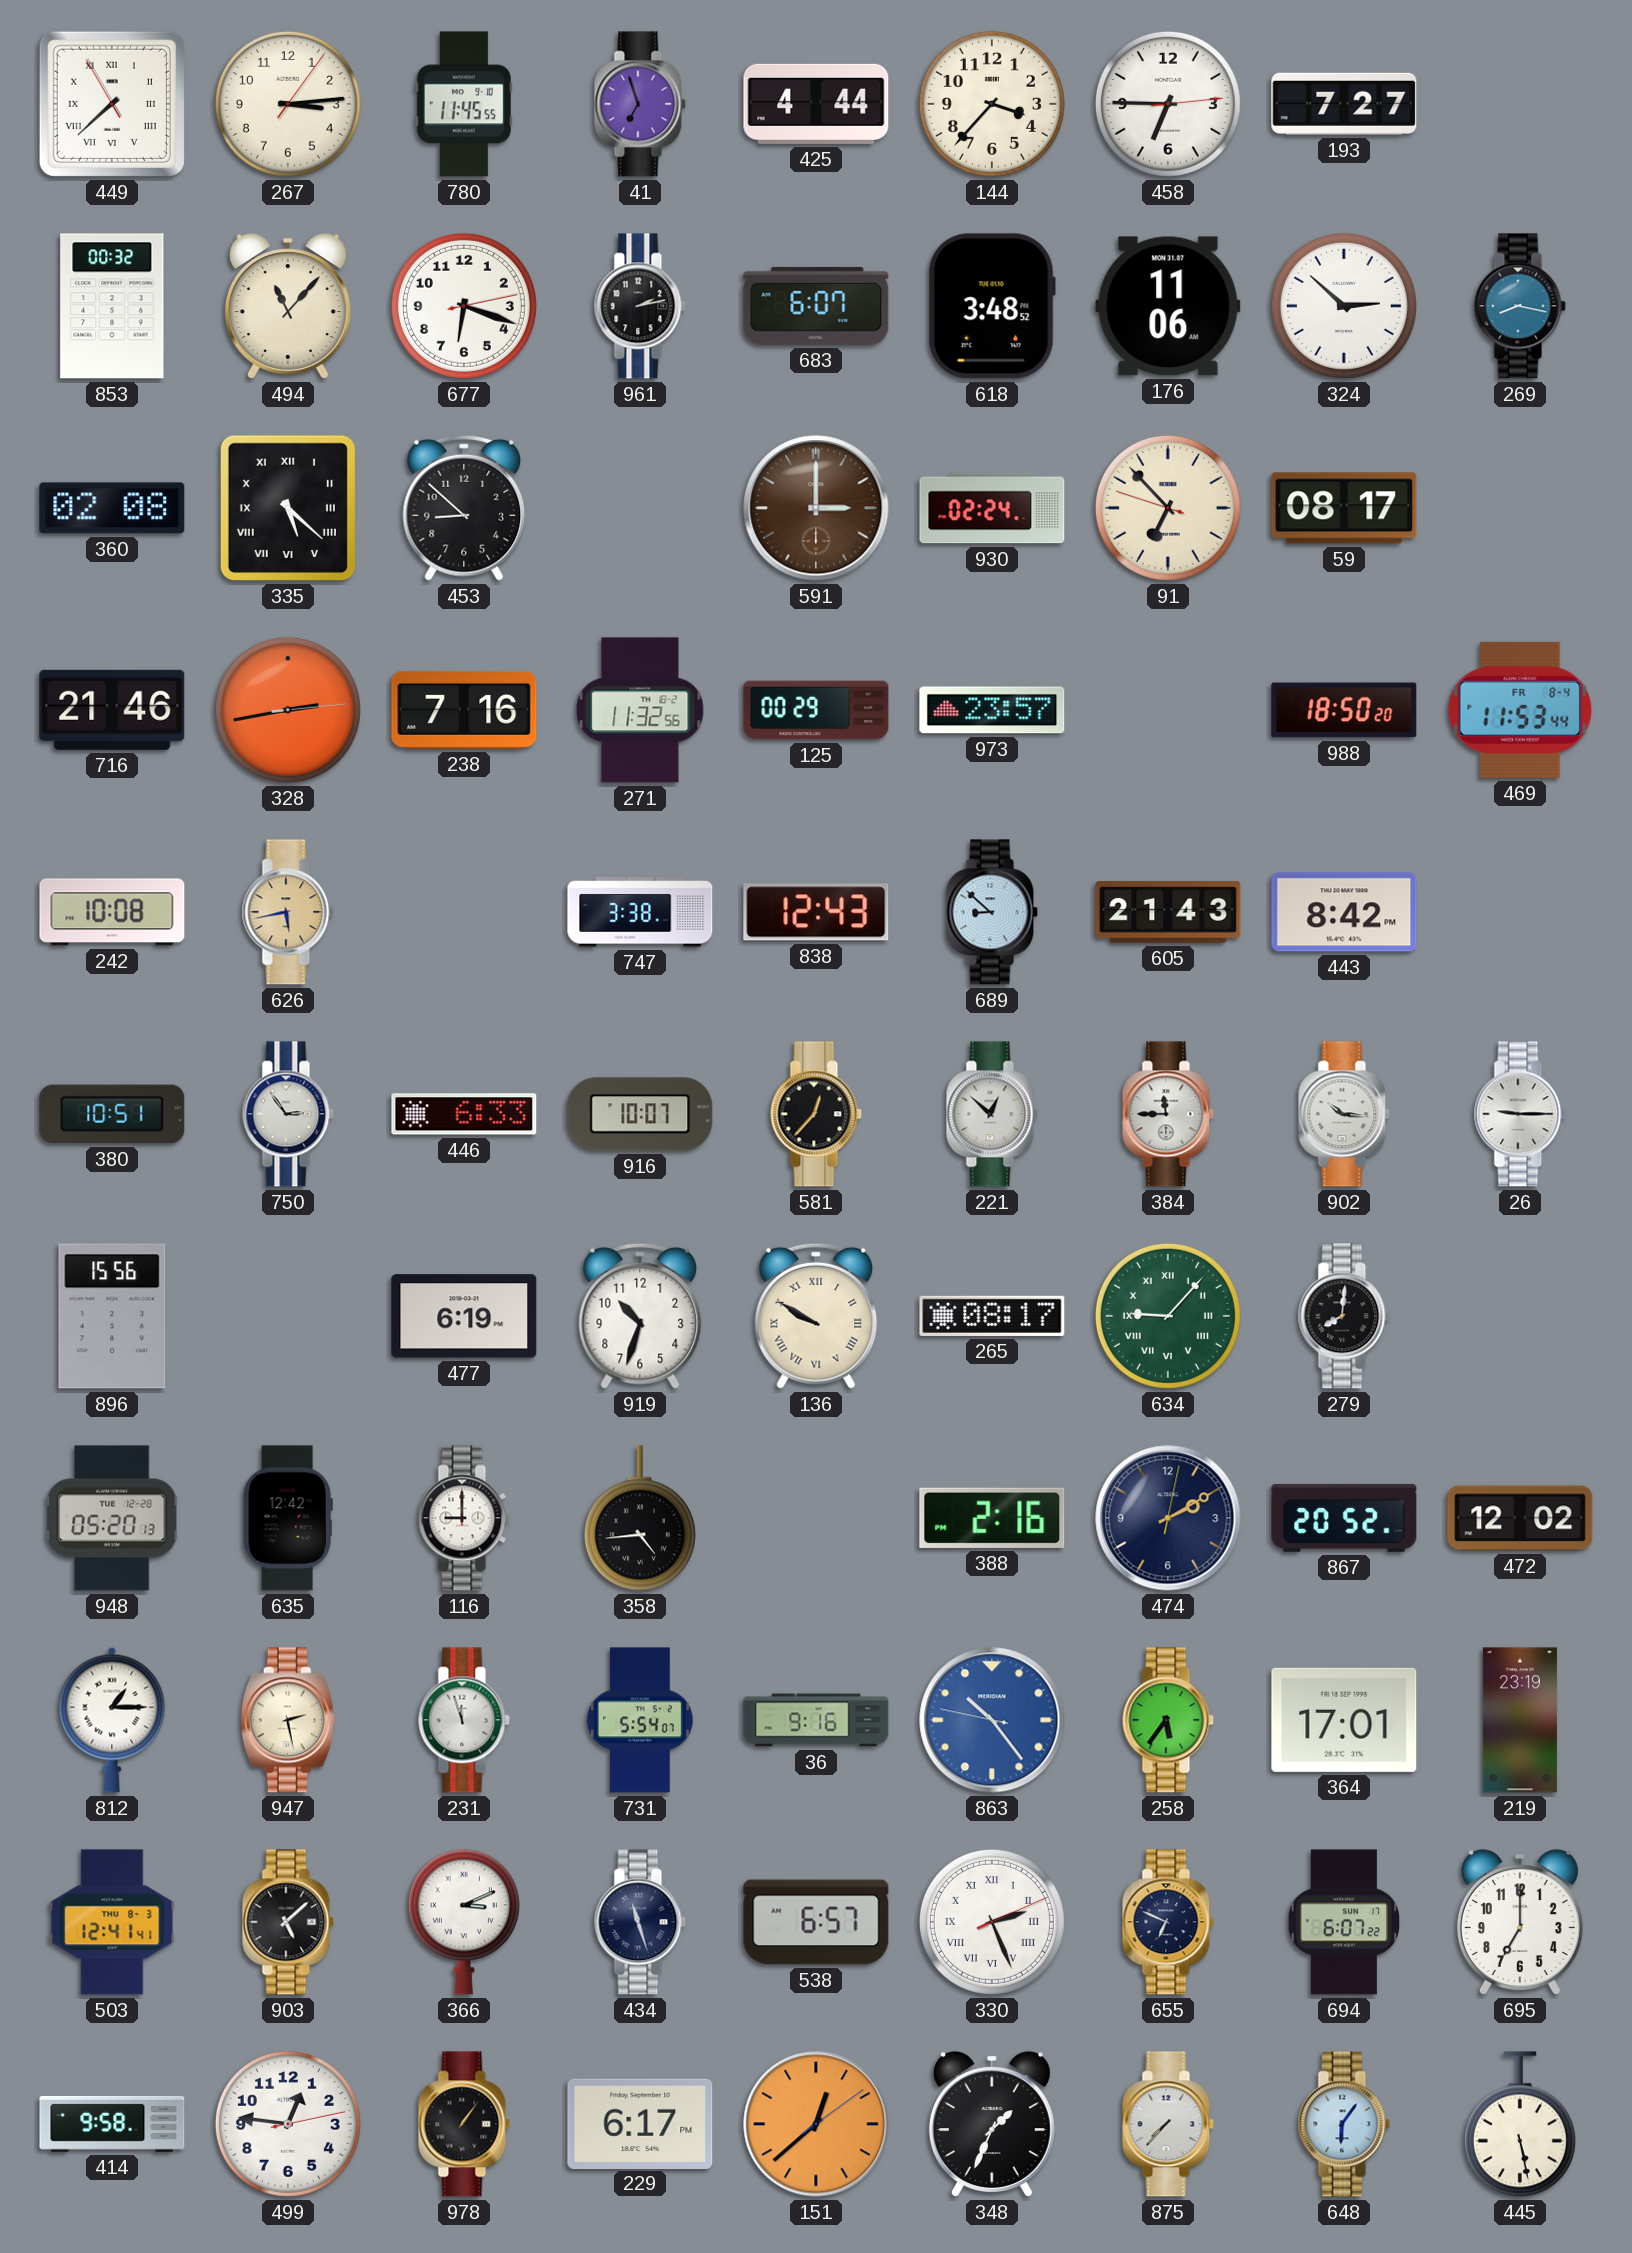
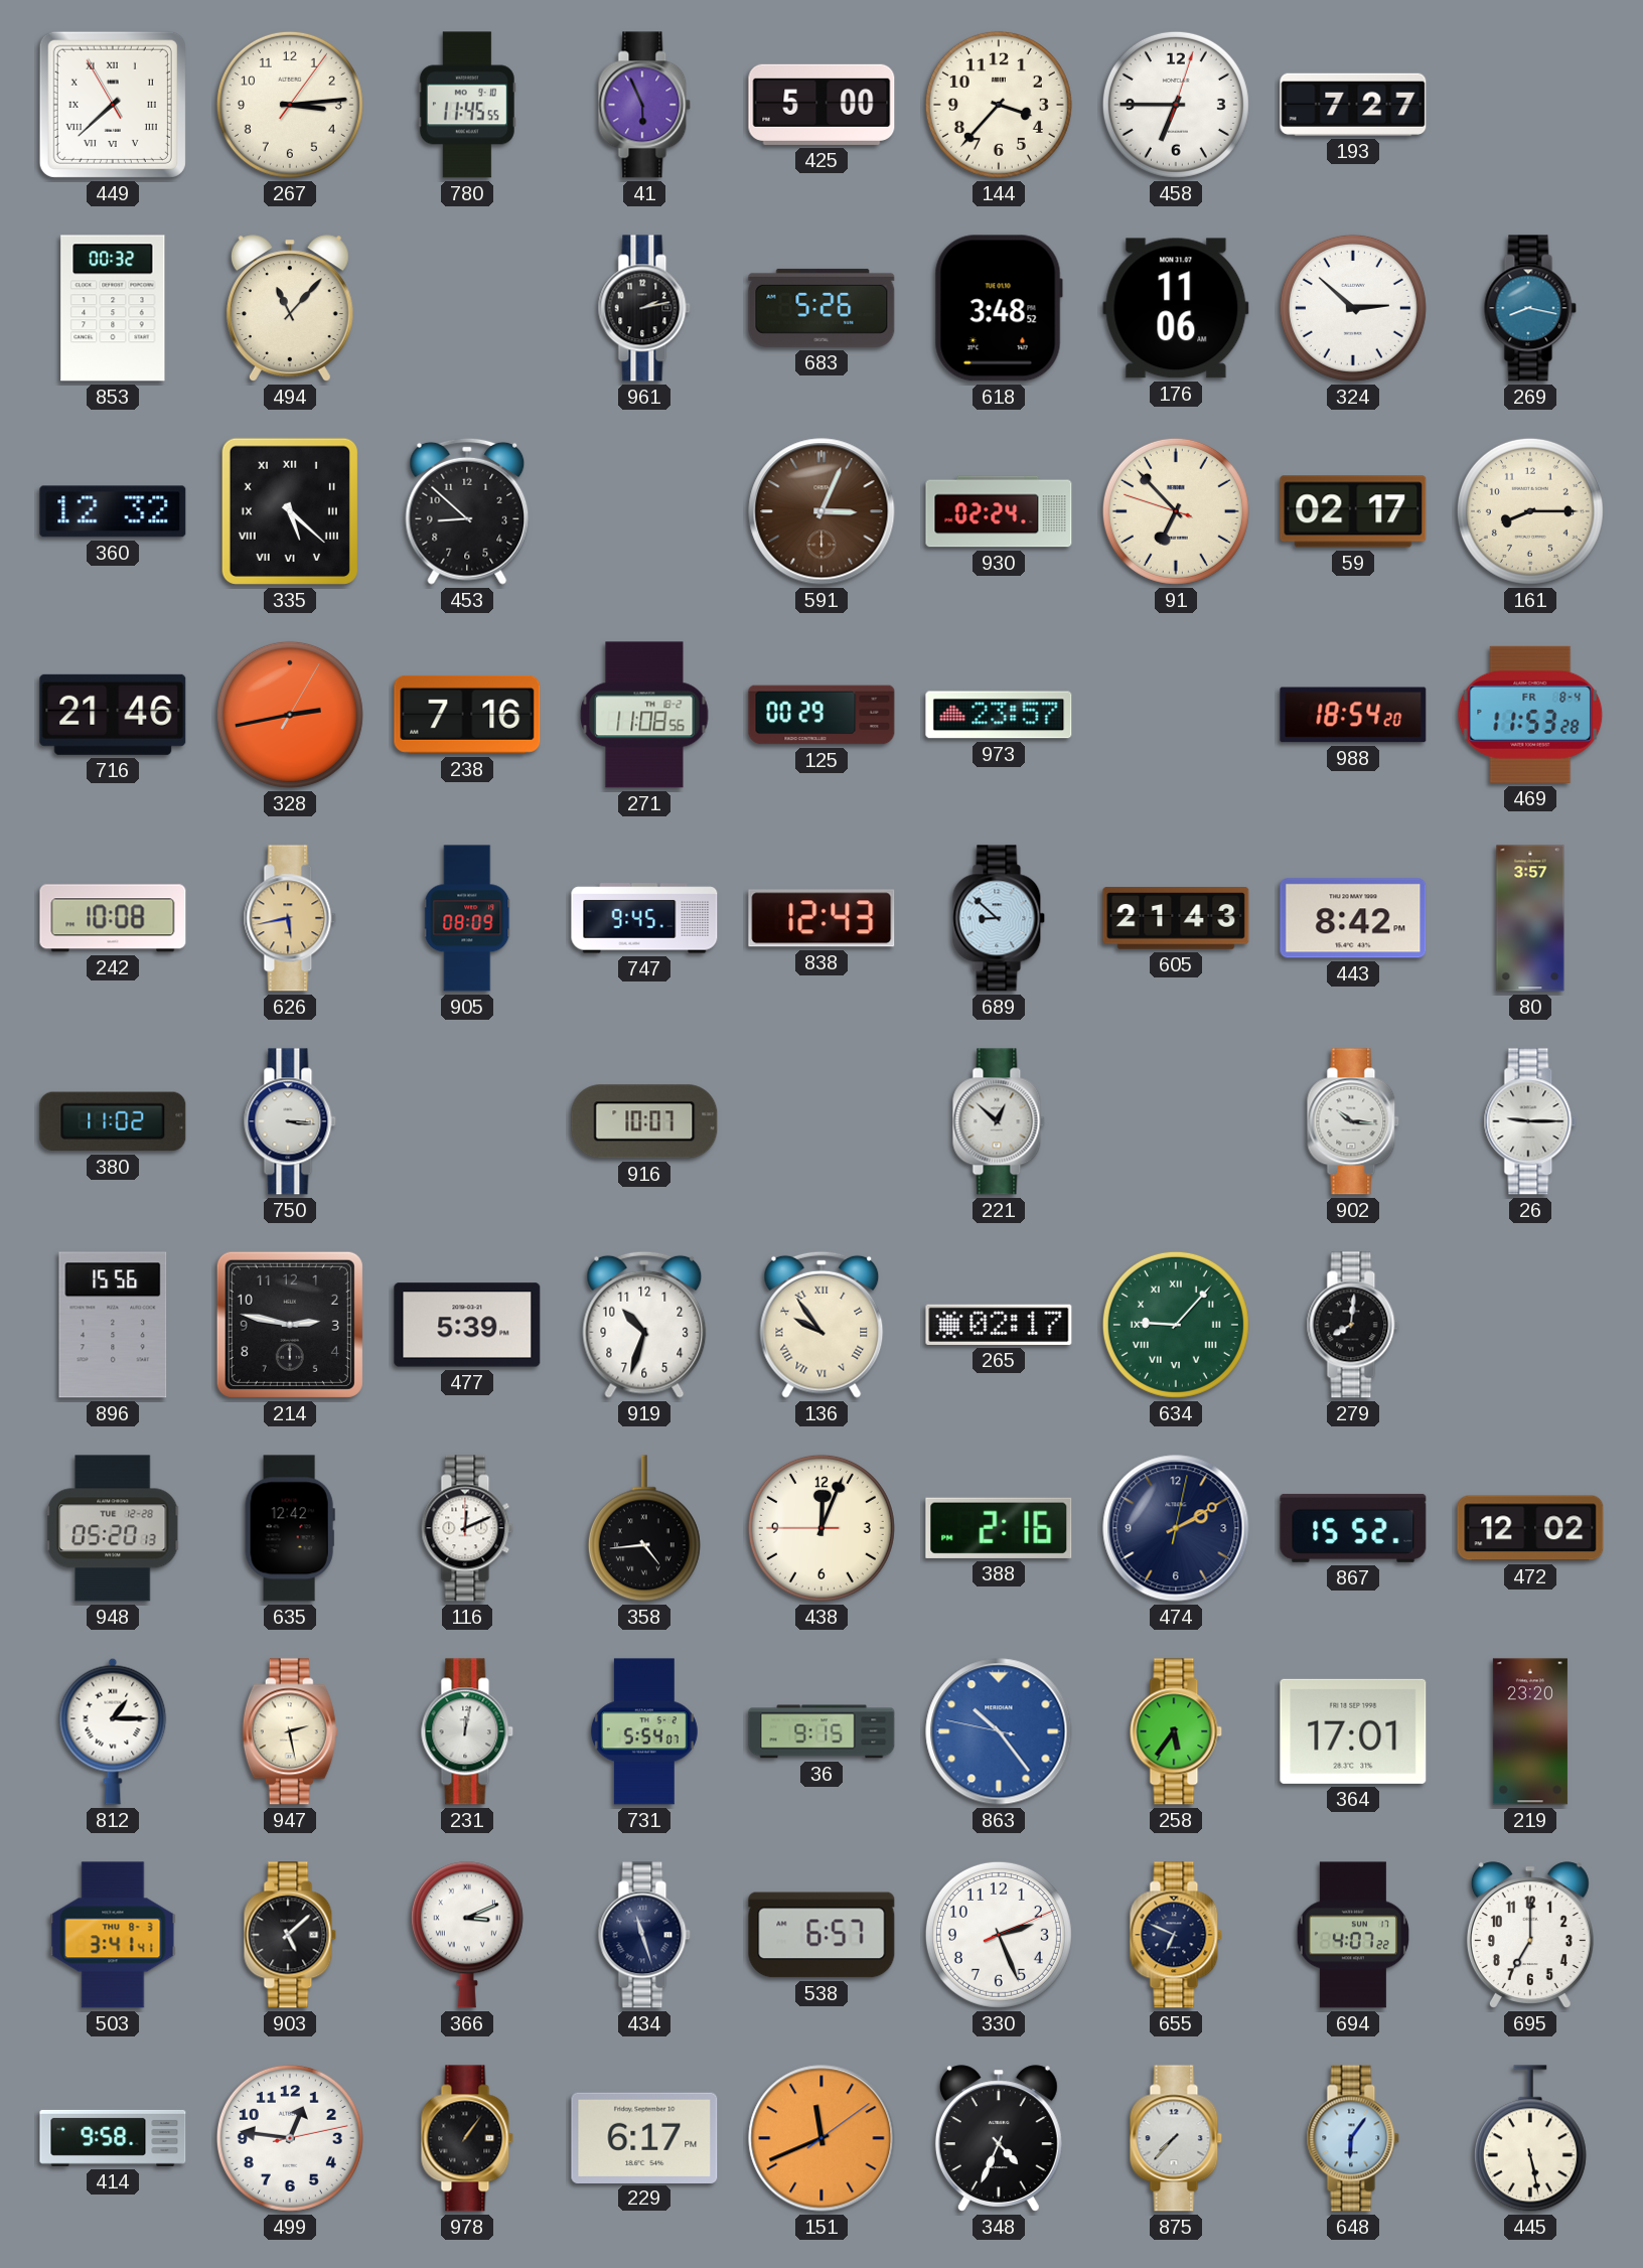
41: 6:57 -> 5:56
425: 4:44 -> 5:00
458: 6:45:14 -> 6:45:03
677: 6:18 -> none
683: 6:07 -> 5:26
360: 02:08 -> 12:32
591: 3:00 -> 3:04
59: 08:17 -> 02:17
161: none -> 8:15
328: 2:43:14 -> 2:43:05
271: 11:32 -> 11:08
988: 18:50 -> 18:54
469: 11:53:44 -> 11:53:28
905: none -> 08:09
747: 3:38 -> 9:45
80: none -> 3:57
380: 10:51 -> 11:02
750: 2:54 -> 3:16
446: 6:33 -> none
581: 12:37 -> none
384: 11:45 -> none
214: none -> 2:47
477: 6:19 -> 5:39
136: 9:50 -> 9:54
265: 08:17 -> 02:17
116: 9:00 -> 12:11
438: none -> 12:03
867: 20:52 -> 15:52
231: 11:57 -> 12:02
36: 9:16 -> 9:15
219: 23:19 -> 23:20
503: 12:41 -> 3:41
330 numerals: Roman -> Arabic
694: 6:07 -> 4:07
151: 12:38 -> 11:41
348: 1:34 -> 4:34
